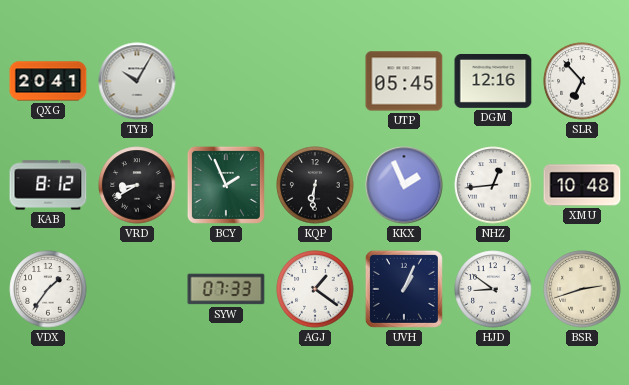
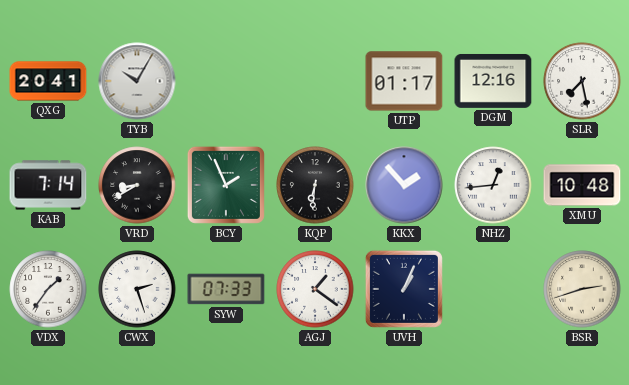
UTP: 05:45 -> 01:17
SLR: 6:53 -> 7:28
KAB: 8:12 -> 7:14
KKX: 1:56 -> 1:53
CWX: none -> 2:27
HJD: 8:51 -> none
